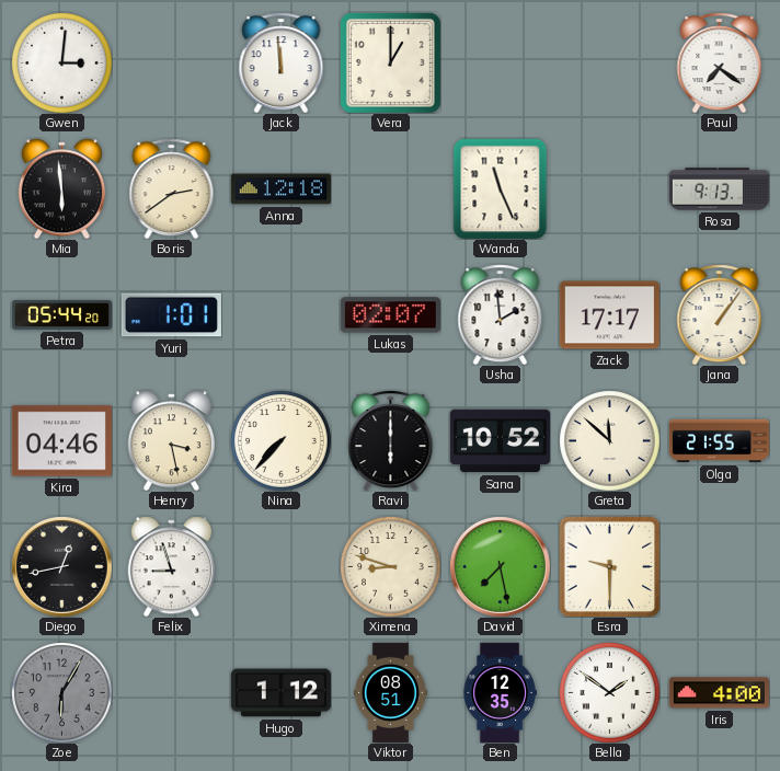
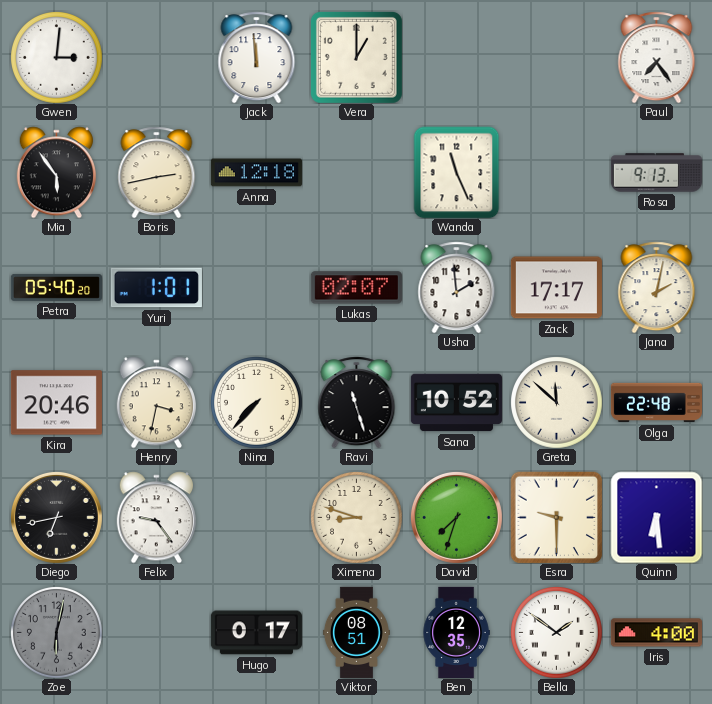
Paul: 7:21 -> 7:24
Mia: 5:59 -> 5:54
Boris: 2:39 -> 2:43
Petra: 05:44 -> 05:40
Jana: 1:06 -> 2:02
Kira: 04:46 -> 20:46
Henry: 3:28 -> 3:32
Ravi: 6:00 -> 11:27
Olga: 21:55 -> 22:48
Diego: 12:43 -> 6:43
Felix: 8:57 -> 9:24
David: 7:28 -> 7:33
Quinn: none -> 6:29
Zoe: 6:05 -> 6:02
Hugo: 1:12 -> 0:17
